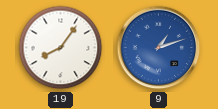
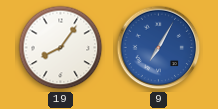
9: 1:12 -> 7:05
